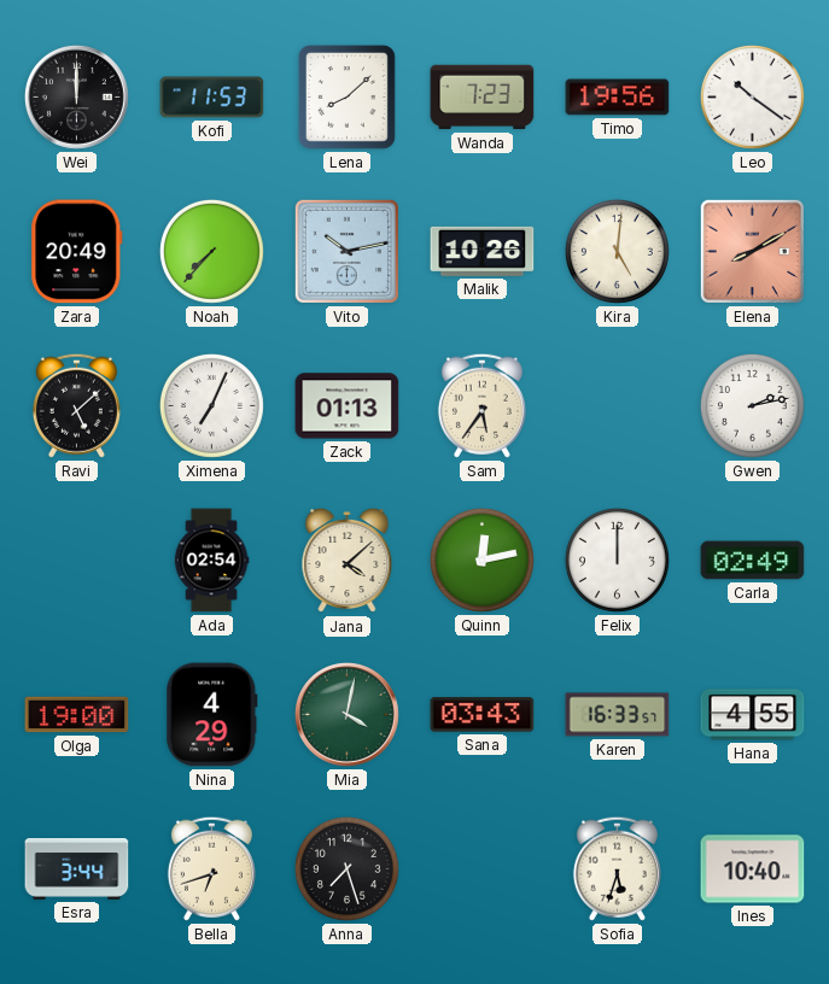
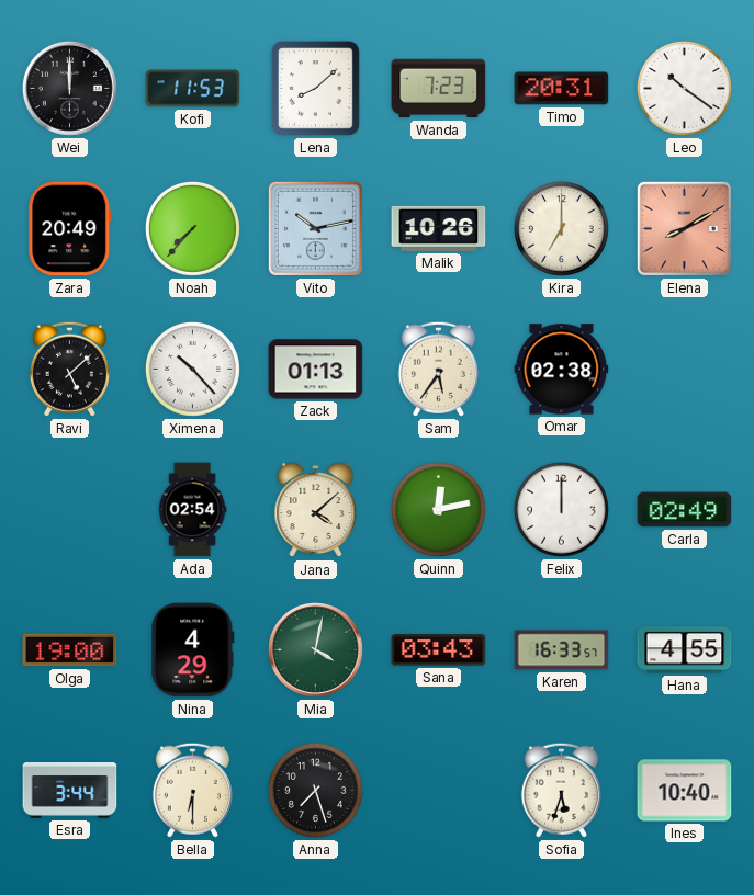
Timo: 19:56 -> 20:31
Kira: 5:01 -> 7:00
Ximena: 7:04 -> 10:23
Omar: none -> 02:38
Gwen: 2:13 -> none
Bella: 6:42 -> 6:30
